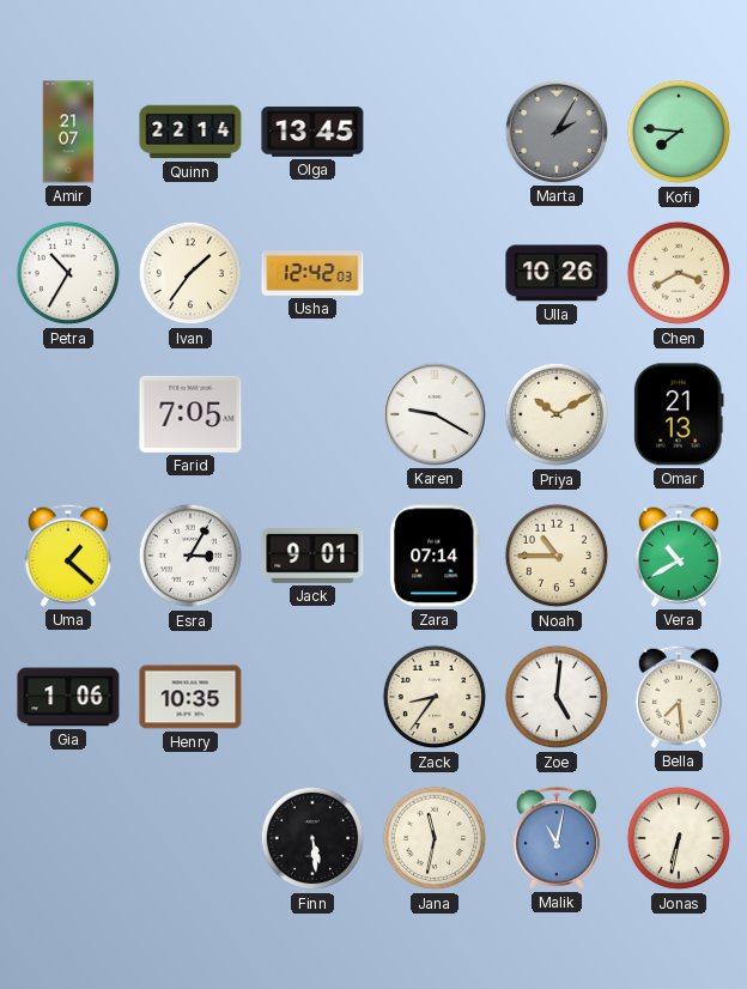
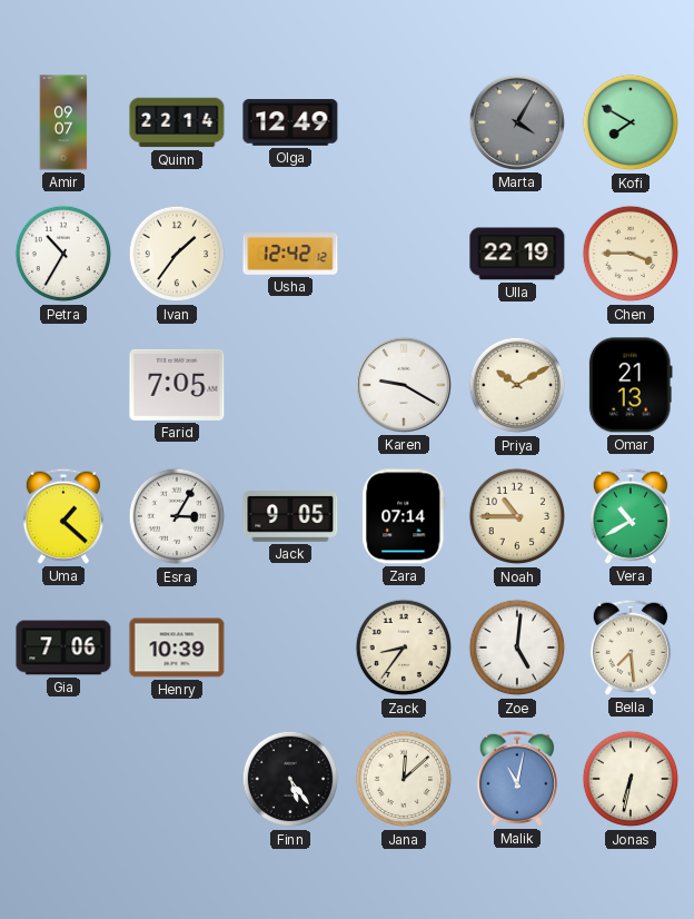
Amir: 21:07 -> 09:07
Olga: 13:45 -> 12:49
Marta: 2:05 -> 4:05
Kofi: 7:46 -> 7:50
Usha: 12:42:03 -> 12:42:12
Ulla: 10:26 -> 22:19
Chen: 3:40 -> 3:45
Jack: 9:01 -> 9:05
Gia: 1:06 -> 7:06
Henry: 10:35 -> 10:39
Finn: 5:29 -> 5:24
Jana: 11:32 -> 12:08
